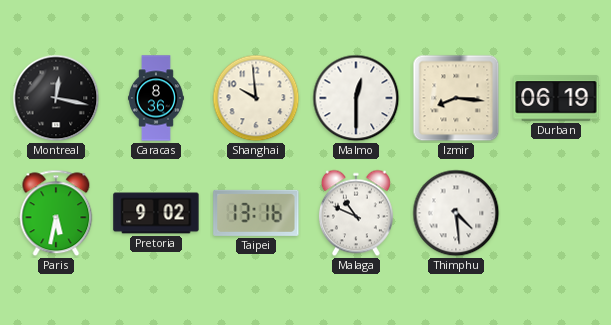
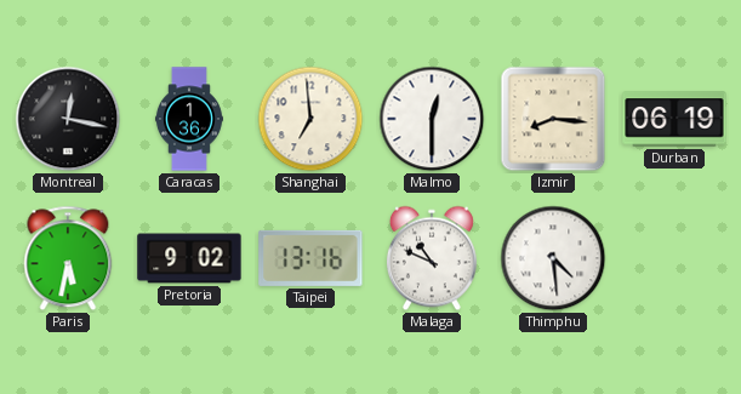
Caracas: 8:36 -> 1:36
Shanghai: 9:59 -> 6:59
